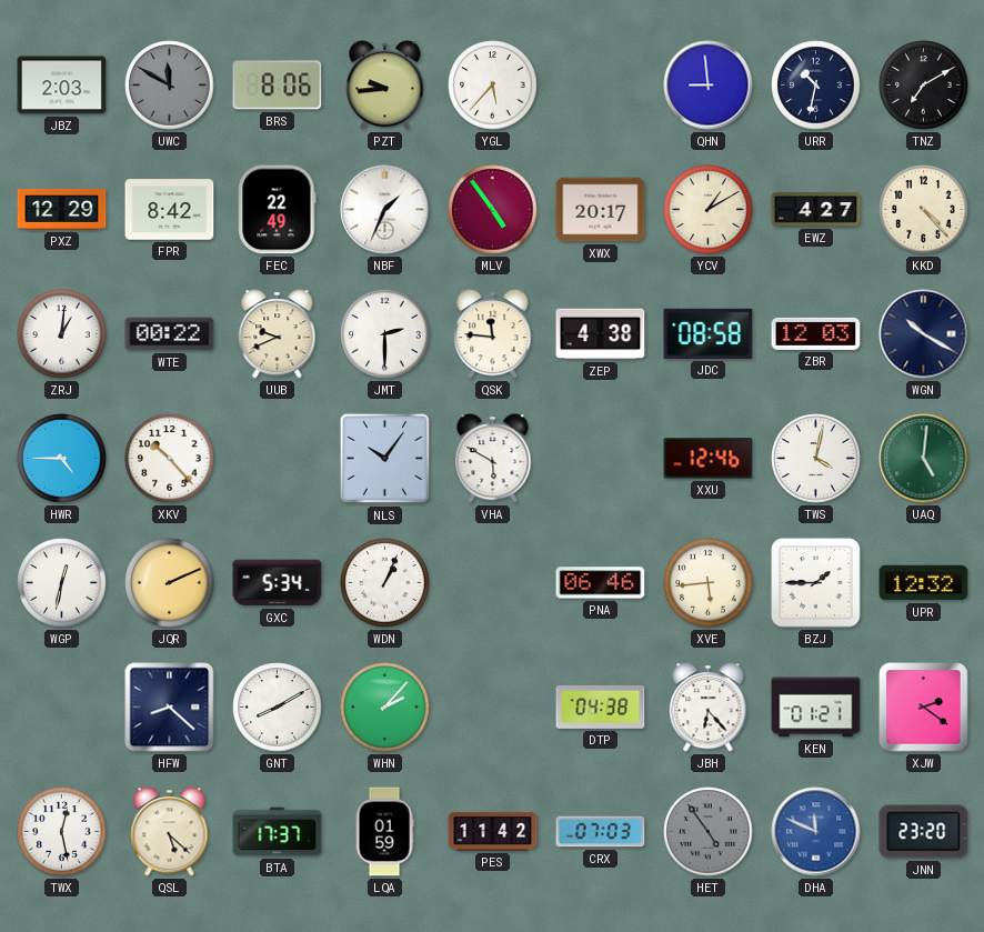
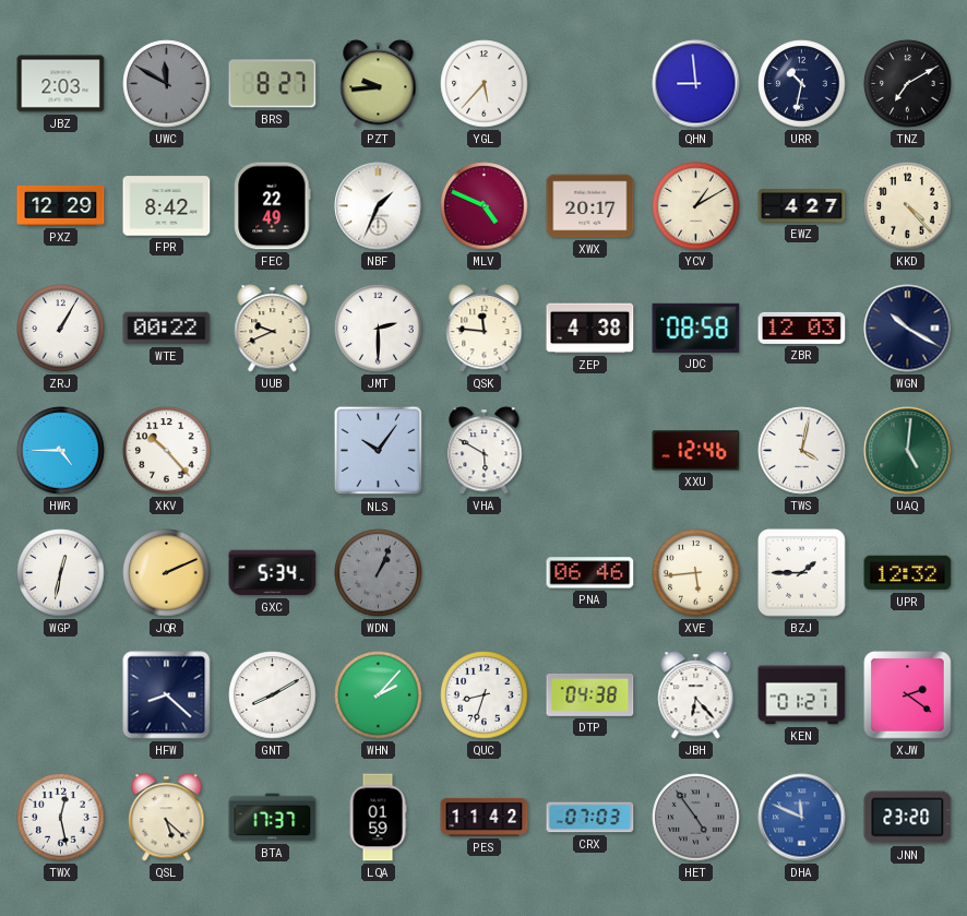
BRS: 8:06 -> 8:27
MLV: 4:54 -> 4:49
ZRJ: 1:01 -> 1:05
WDN dial: white -> grey
QUC: none -> 8:33
